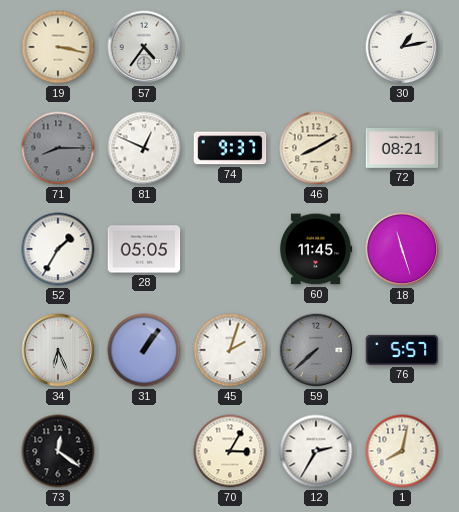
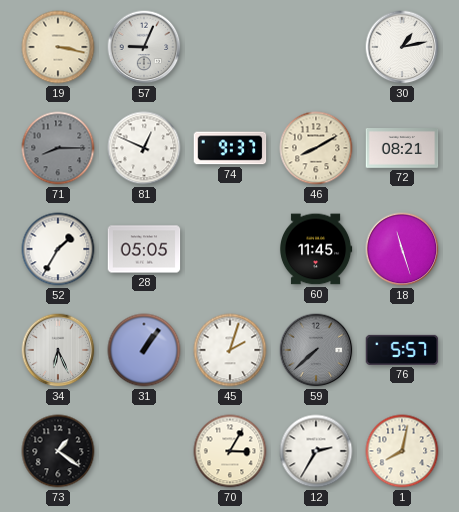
57: 4:36 -> 9:04
73: 12:21 -> 1:21
